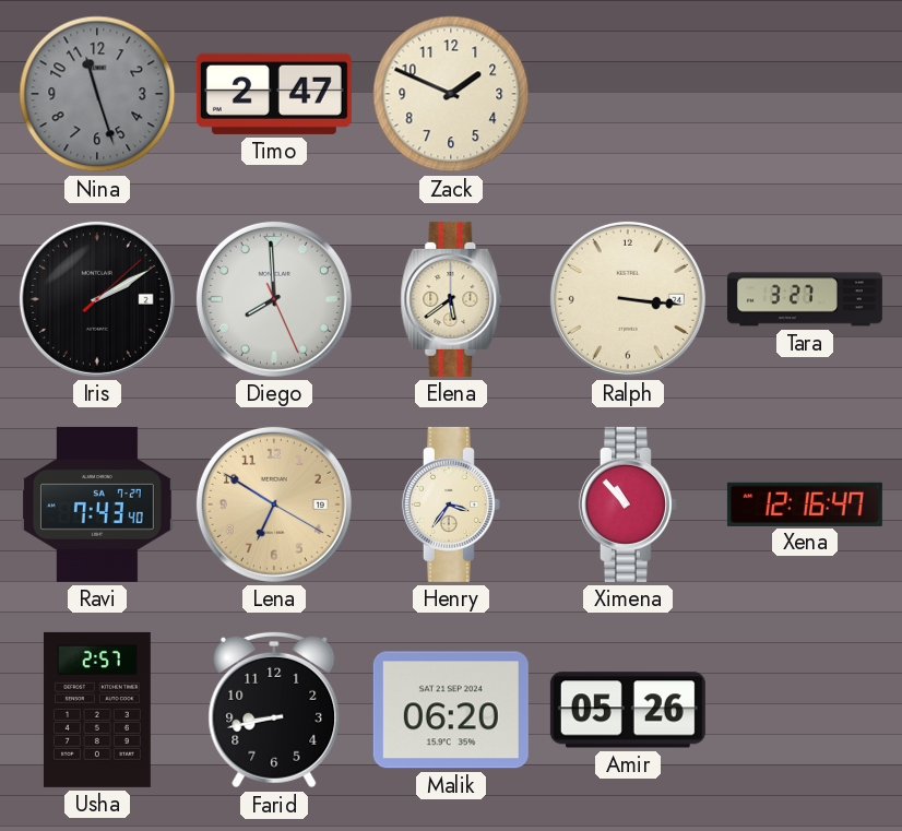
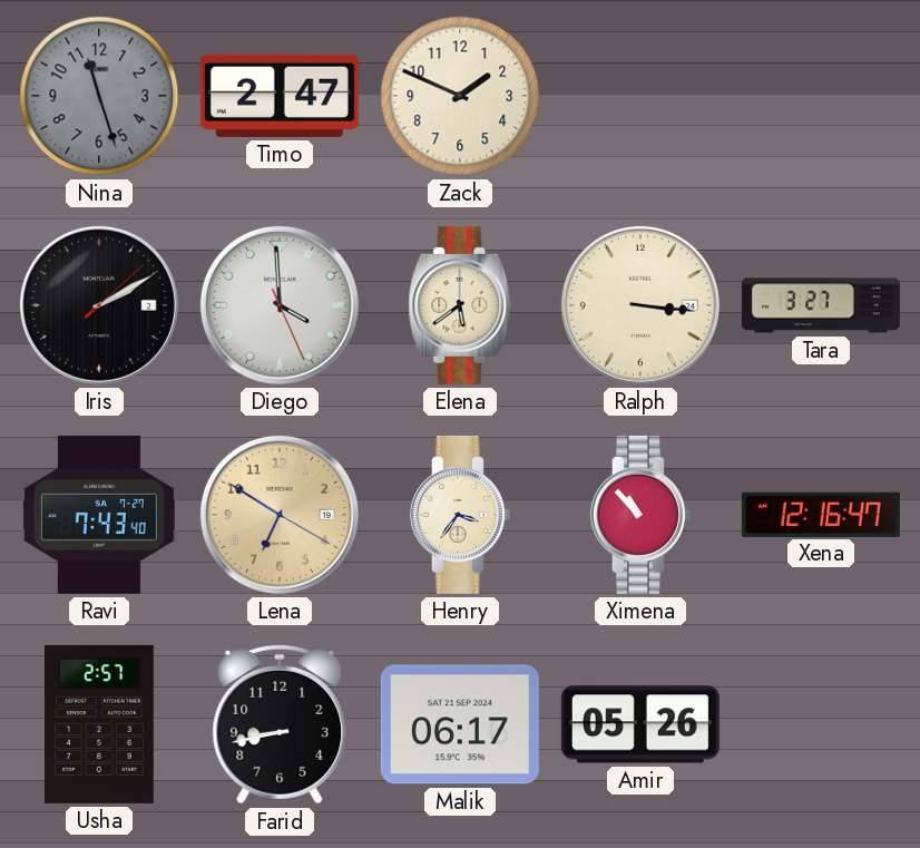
Diego: 7:59 -> 3:59
Malik: 06:20 -> 06:17
